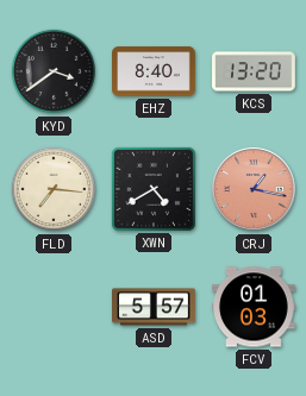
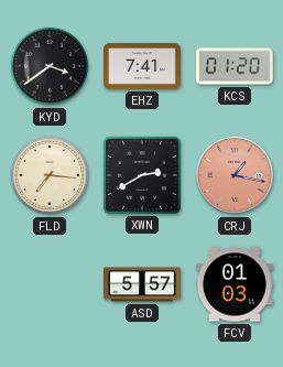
EHZ: 8:40 -> 7:41
KCS: 13:20 -> 01:20
XWN: 4:40 -> 2:40
